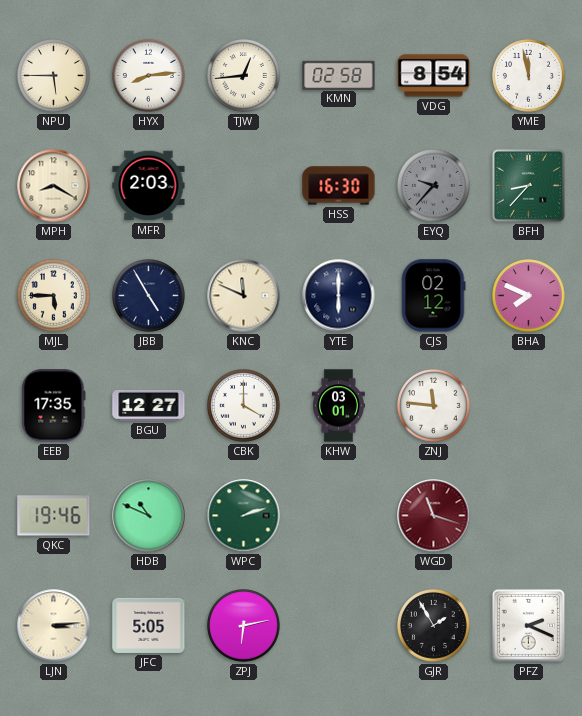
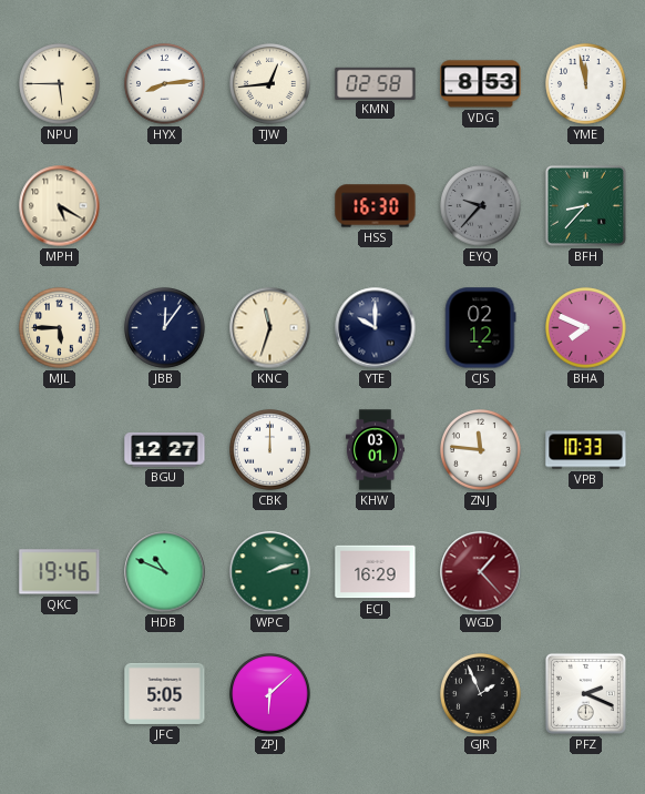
VDG: 8:54 -> 8:53
MPH: 8:20 -> 5:20
MFR: 2:03 -> none
JBB: 4:55 -> 12:06
KNC: 11:49 -> 11:33
YTE: 6:00 -> 10:00
EEB: 17:35 -> none
CBK: 4:00 -> 12:00
VPB: none -> 10:33
ECJ: none -> 16:29
WGD: 11:18 -> 1:23
LJN: 3:14 -> none
ZPJ: 6:13 -> 6:08
GJR: 1:55 -> 1:56
